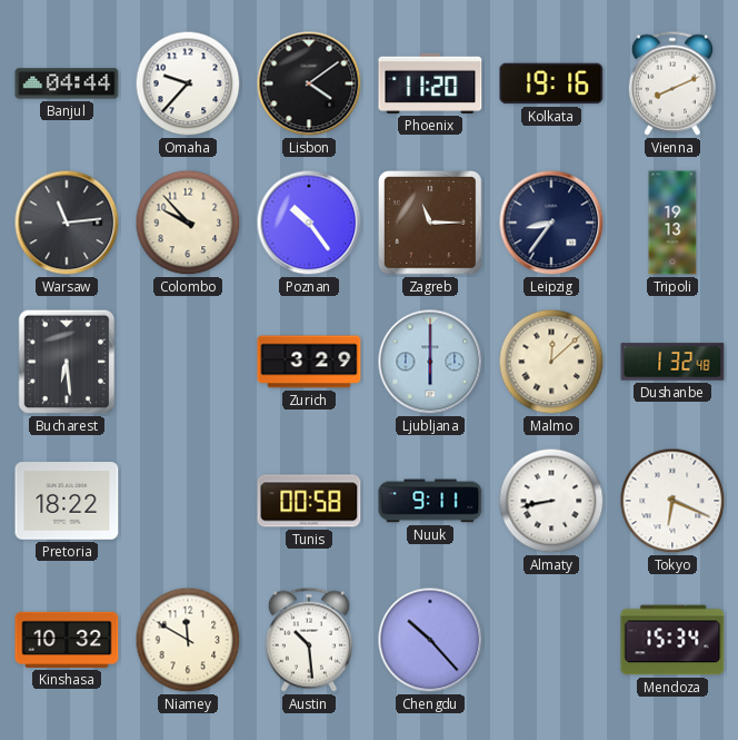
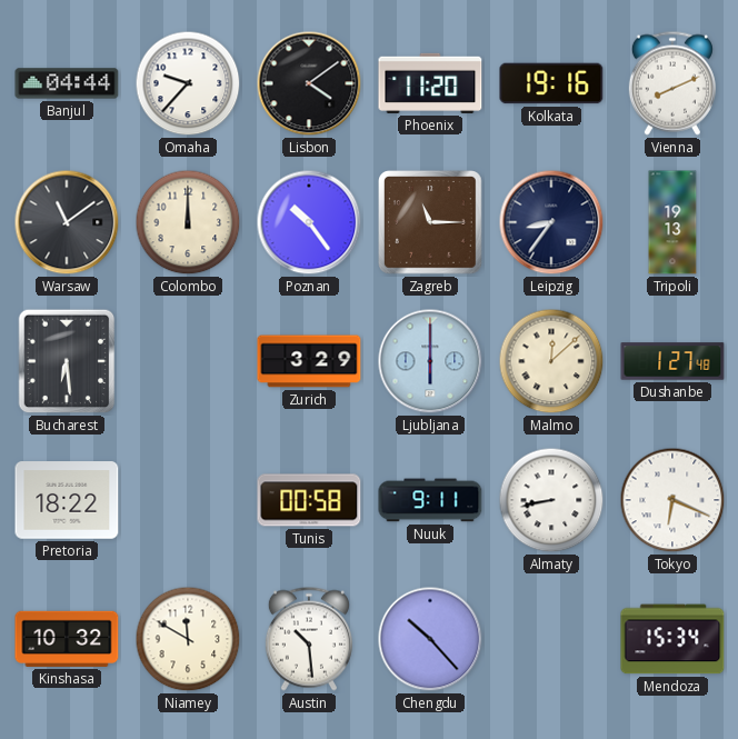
Warsaw: 11:14 -> 11:09
Colombo: 9:53 -> 12:00
Dushanbe: 1:32 -> 1:27
